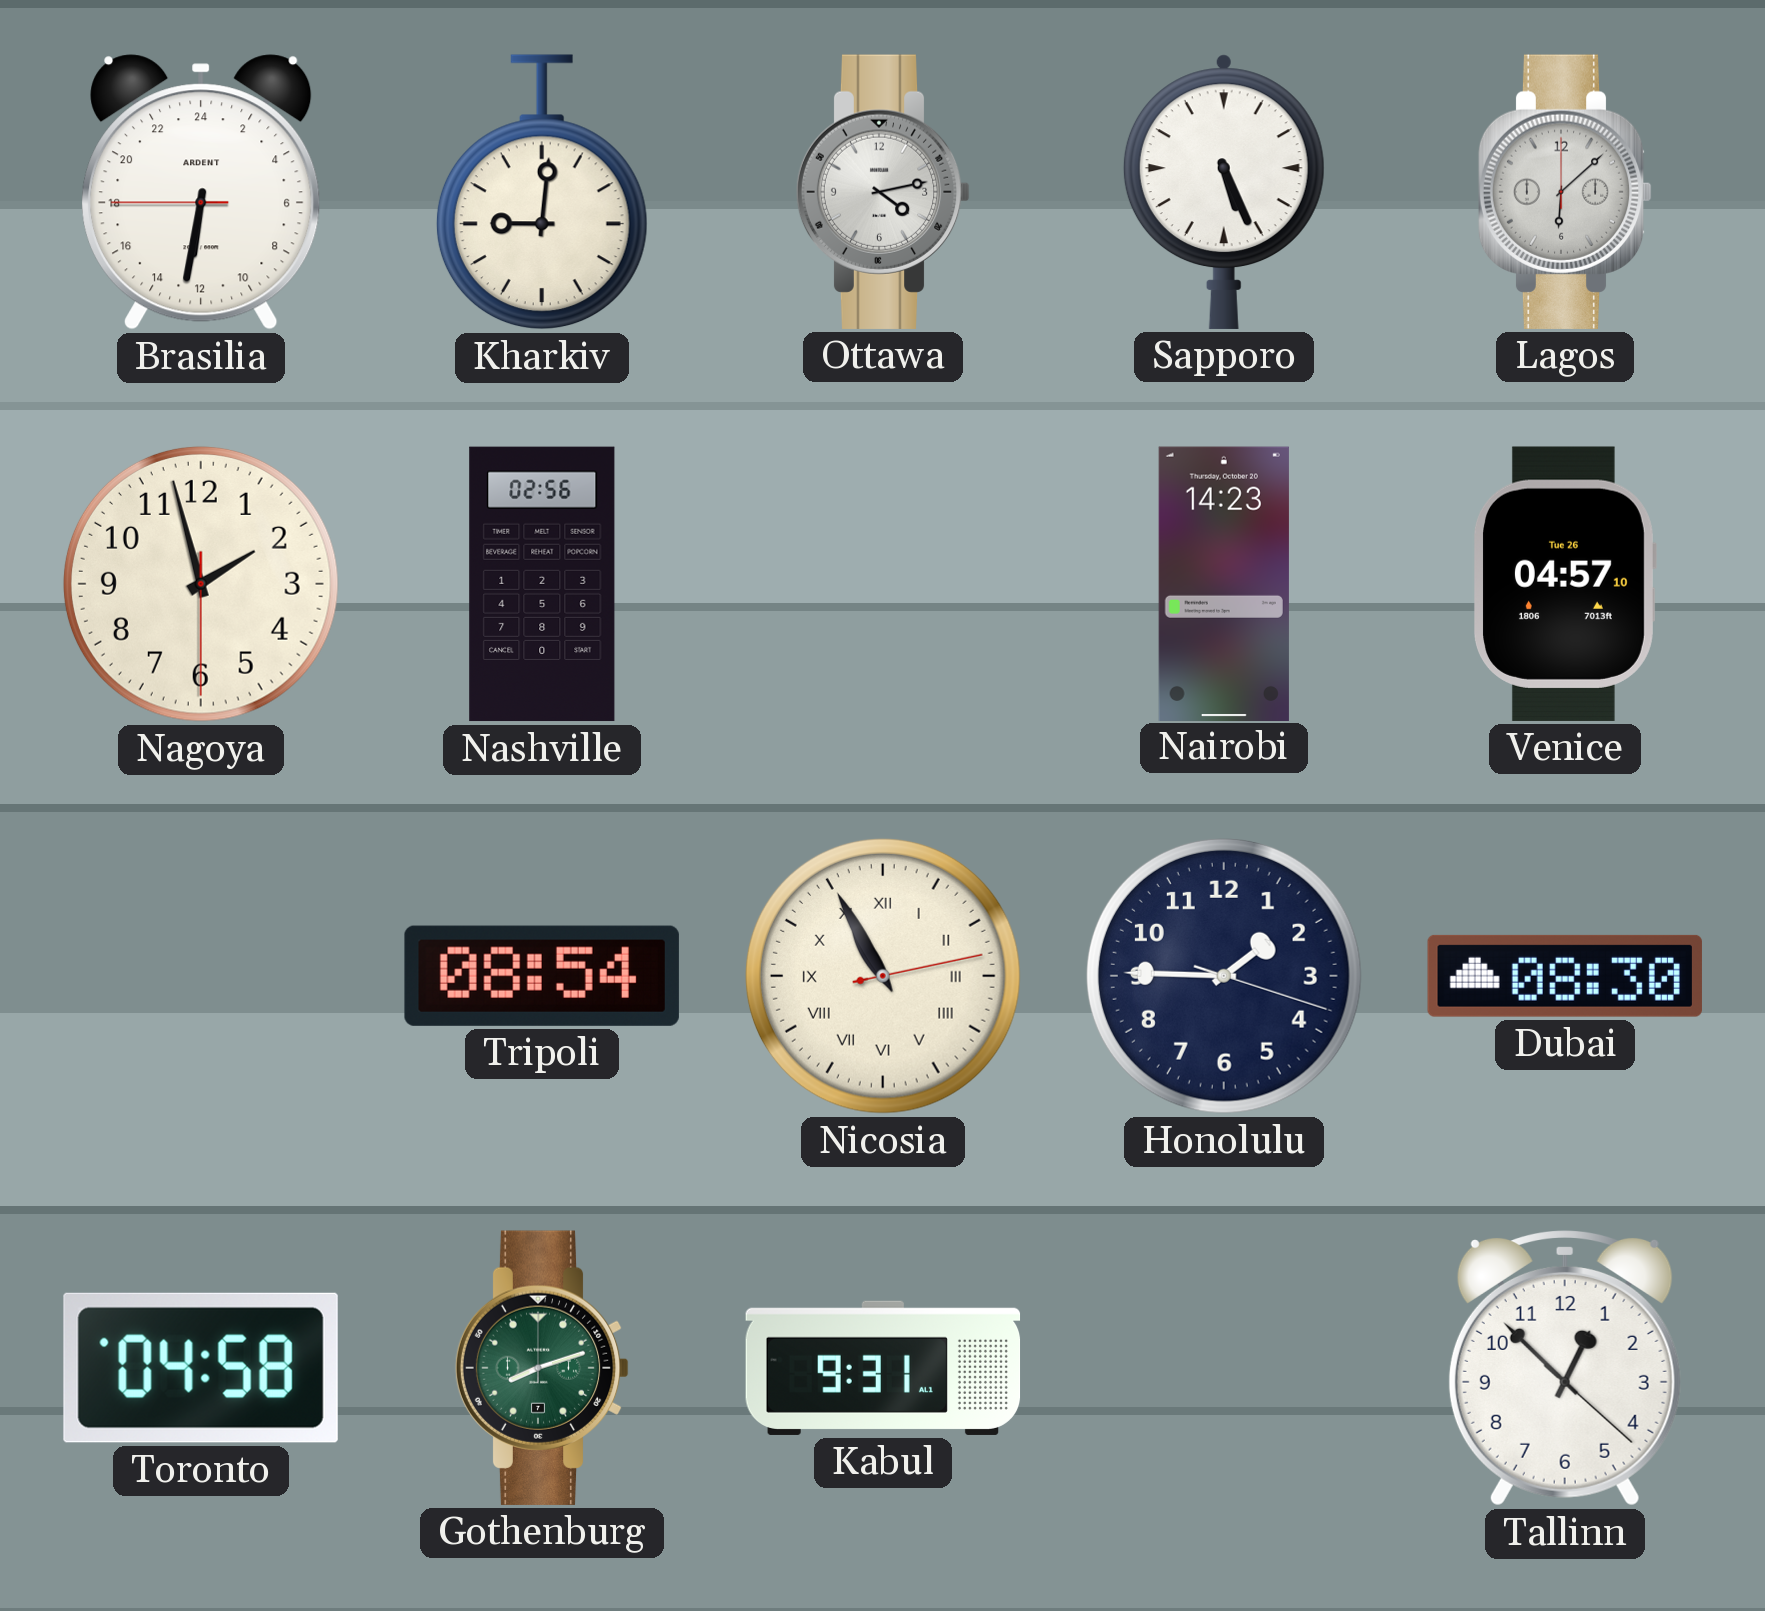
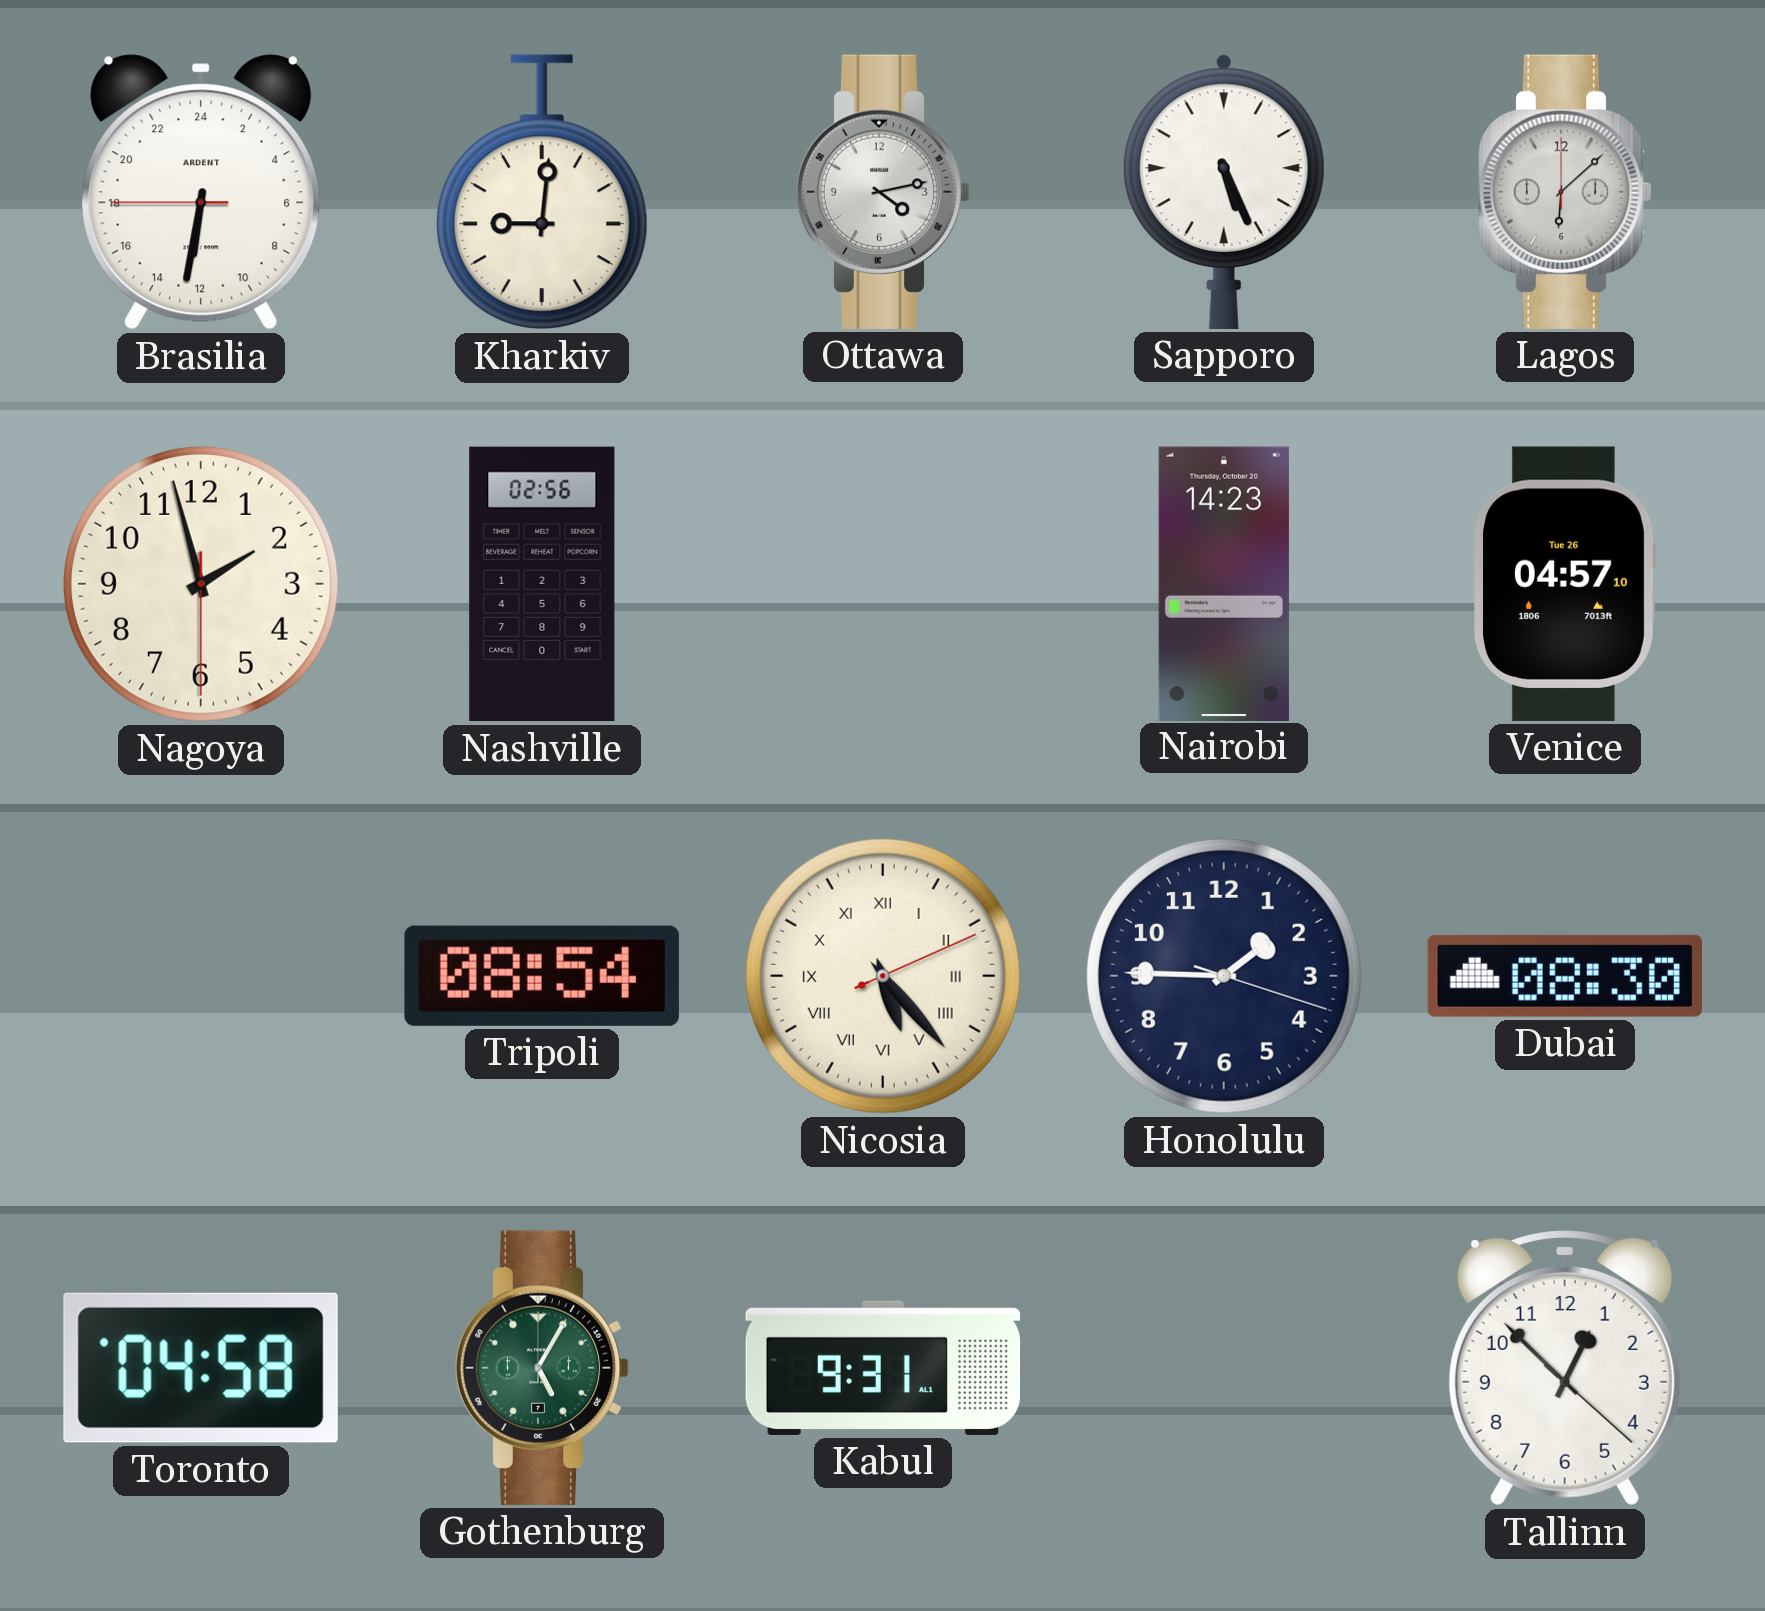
Nicosia: 10:55 -> 5:23
Gothenburg: 8:12 -> 5:05
